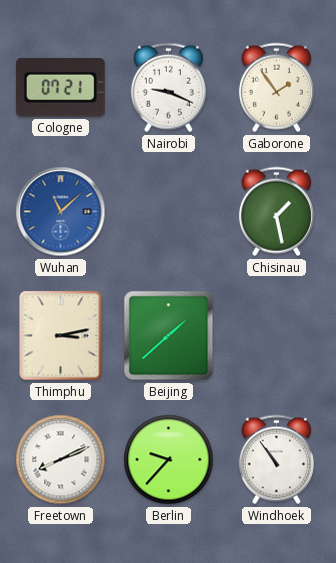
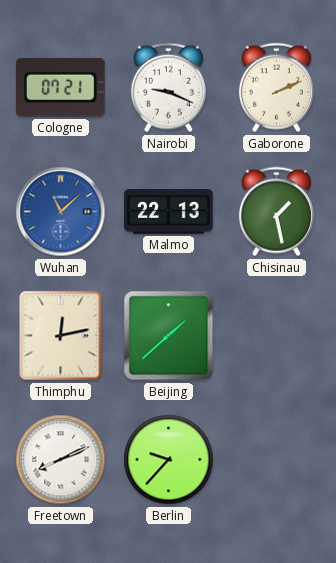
Gaborone: 1:54 -> 2:11
Malmo: none -> 22:13
Thimphu: 3:13 -> 12:13
Windhoek: 10:54 -> none
